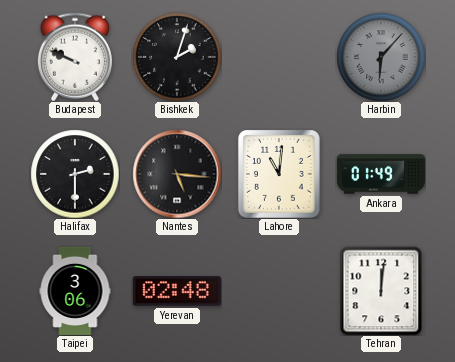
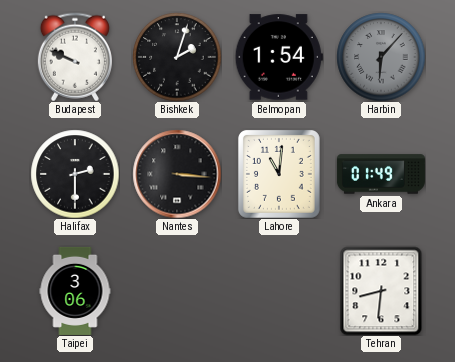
Belmopan: none -> 1:54
Nantes: 5:16 -> 3:16
Yerevan: 02:48 -> none
Tehran: 12:01 -> 8:31
